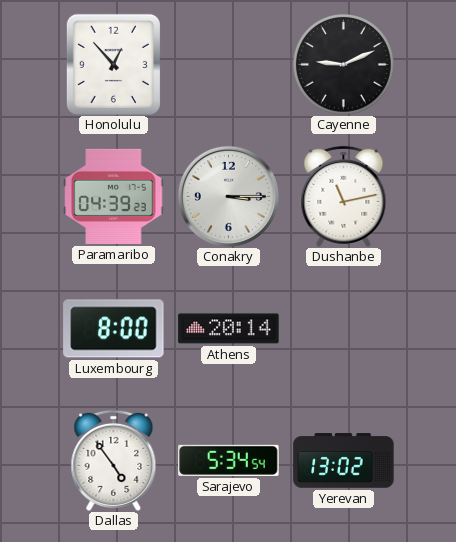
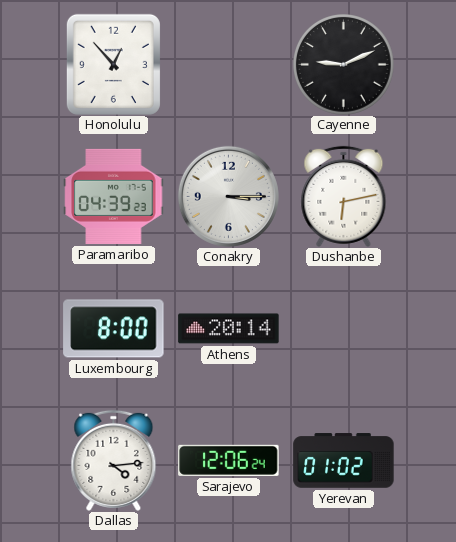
Dushanbe: 11:13 -> 6:13
Dallas: 4:54 -> 4:14
Sarajevo: 5:34 -> 12:06
Yerevan: 13:02 -> 01:02
